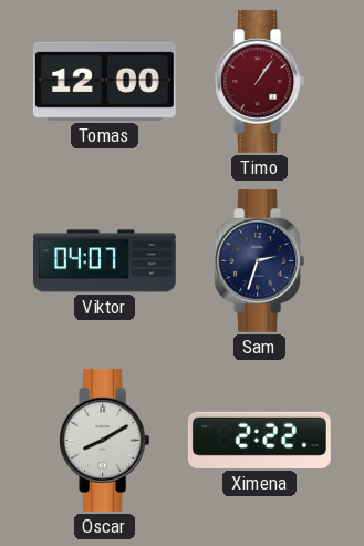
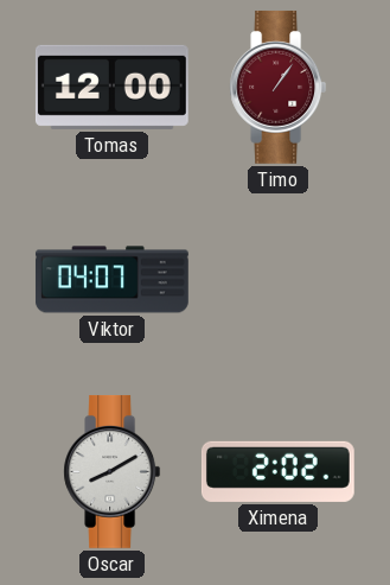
Sam: 2:33 -> none
Ximena: 2:22 -> 2:02
